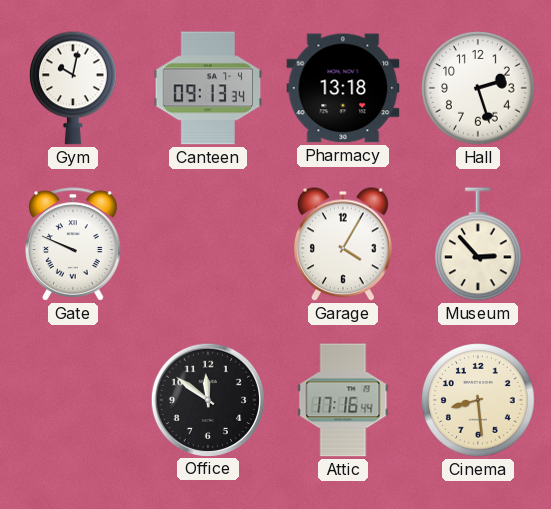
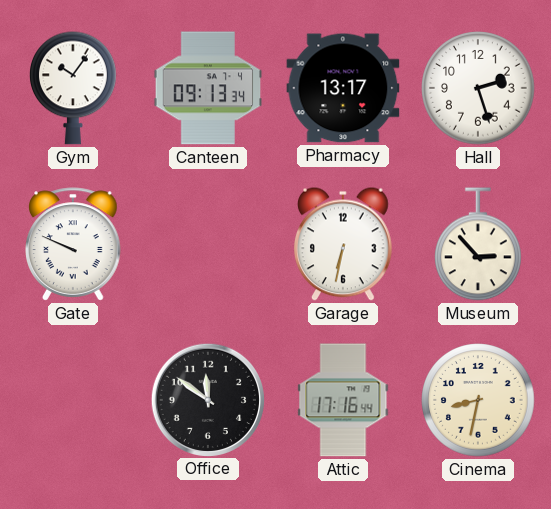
Gym: 10:02 -> 10:06
Pharmacy: 13:18 -> 13:17
Garage: 4:05 -> 6:32
Cinema: 8:29 -> 8:32
